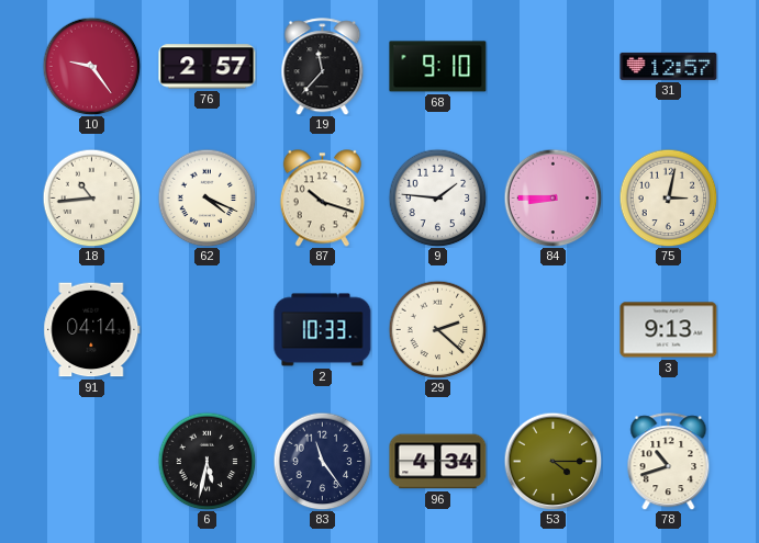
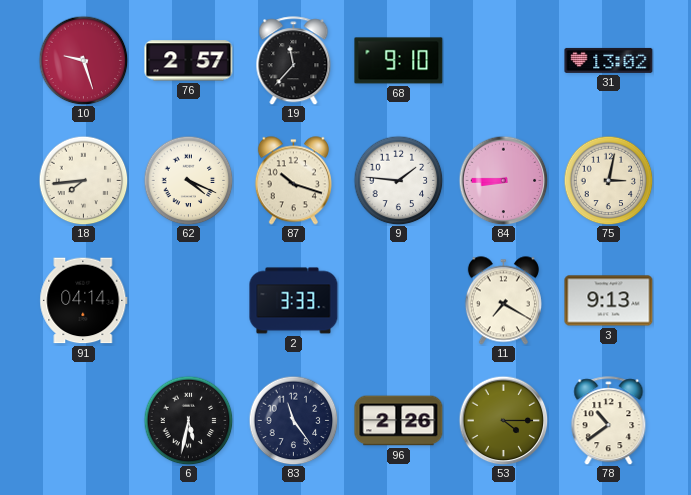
10: 9:24 -> 9:27
31: 12:57 -> 13:02
18: 10:44 -> 7:44
2: 10:33 -> 3:33
29: 2:22 -> none
11: none -> 7:20
96: 4:34 -> 2:26
78: 10:42 -> 10:39
